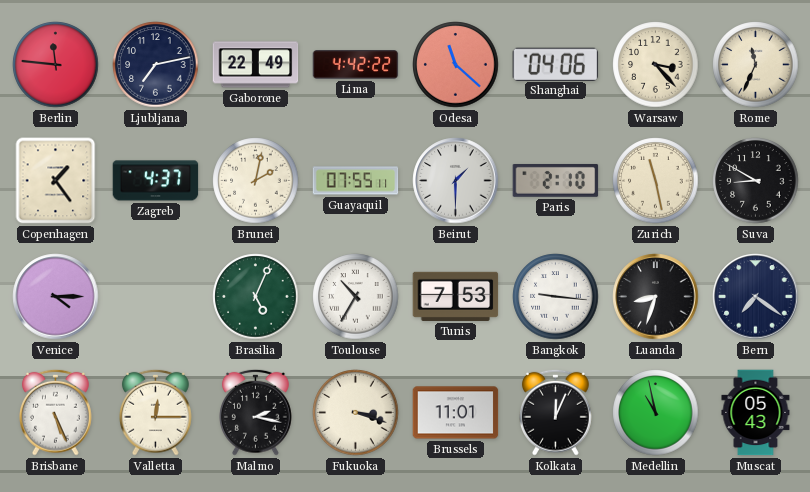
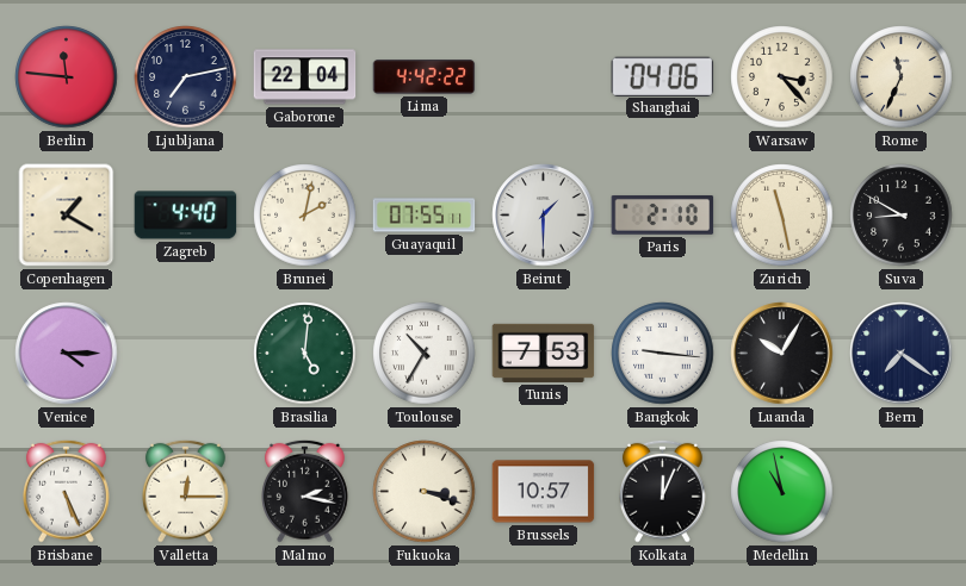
Gaborone: 22:49 -> 22:04
Odesa: 11:22 -> none
Copenhagen: 1:24 -> 1:20
Zagreb: 4:37 -> 4:40
Brasilia: 5:04 -> 5:01
Luanda: 8:33 -> 10:05
Brussels: 11:01 -> 10:57
Muscat: 05:43 -> none
